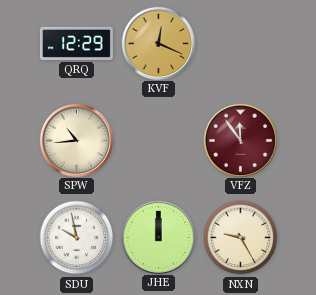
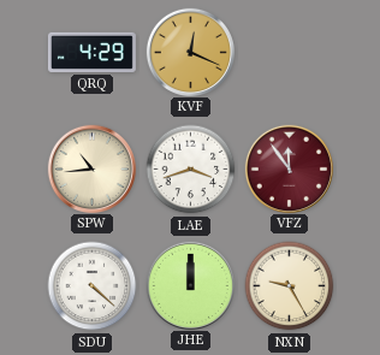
QRQ: 12:29 -> 4:29
LAE: none -> 3:42
SDU: 9:58 -> 4:22
